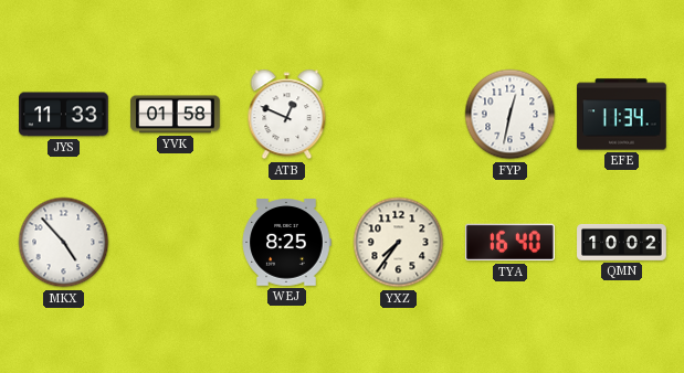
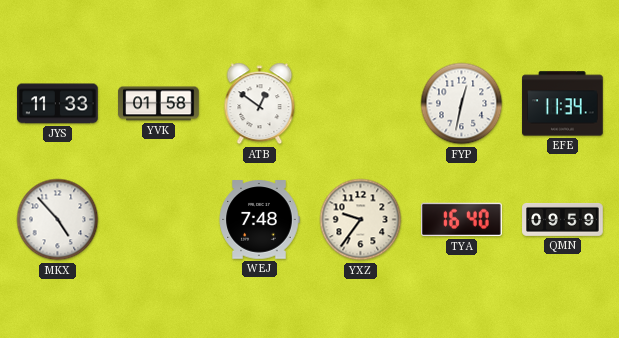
ATB: 12:49 -> 12:51
WEJ: 8:25 -> 7:48
YXZ: 7:36 -> 9:36
QMN: 10:02 -> 09:59
